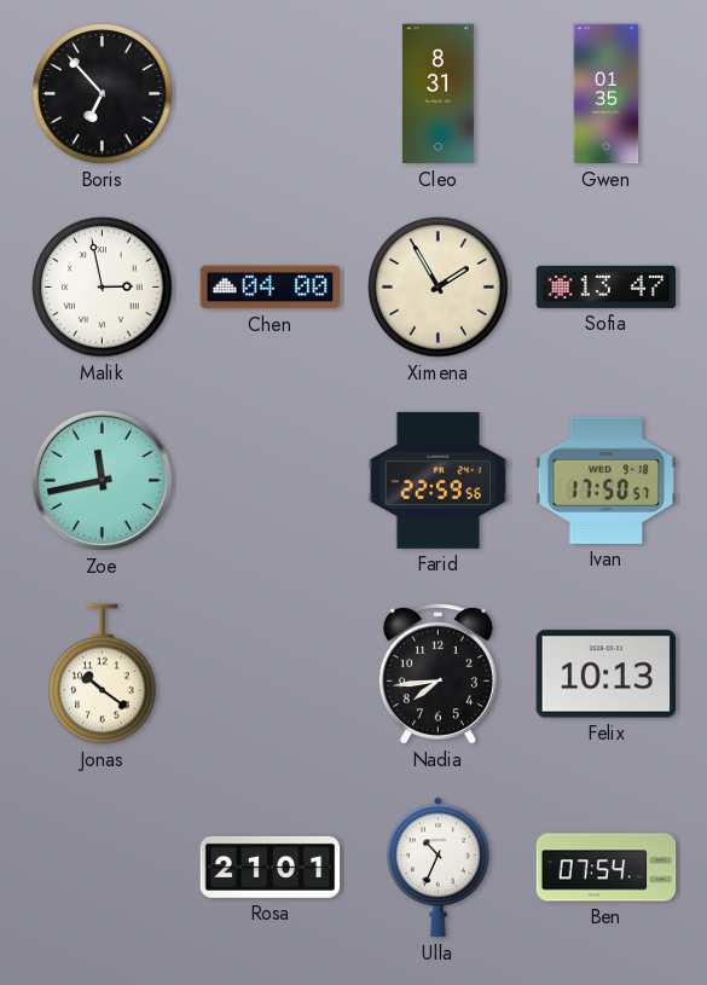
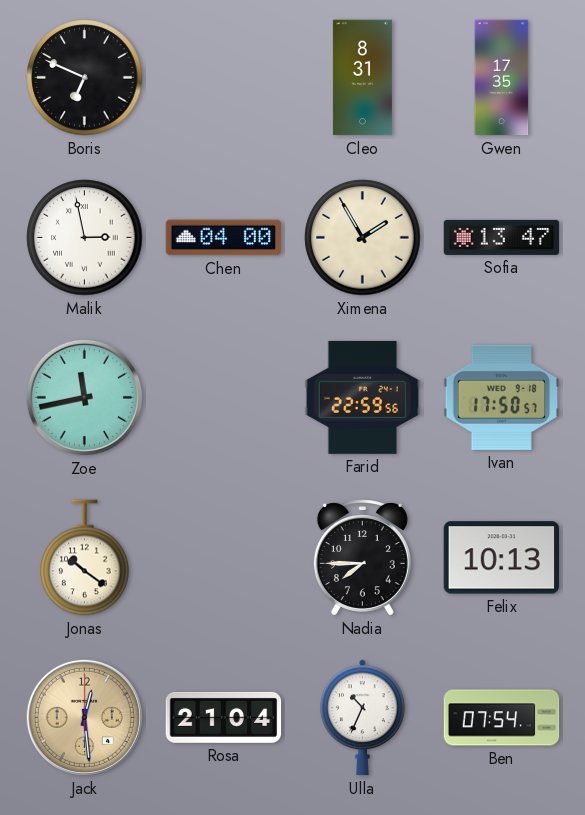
Boris: 6:53 -> 6:49
Gwen: 01:35 -> 17:35
Nadia: 7:44 -> 7:45
Jack: none -> 12:29
Rosa: 21:01 -> 21:04
